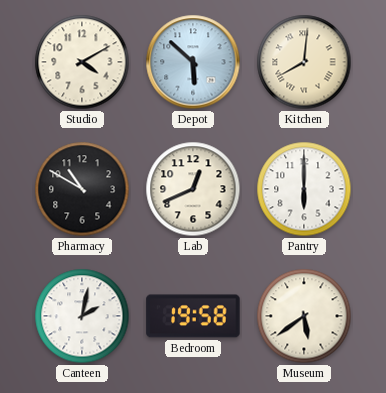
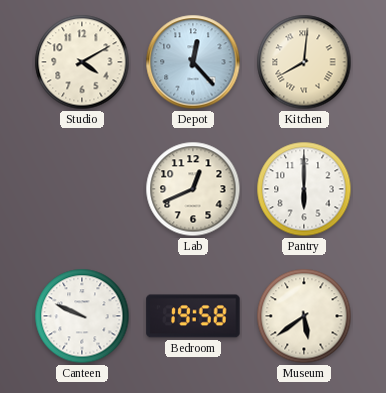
Depot: 5:52 -> 12:23
Pharmacy: 10:50 -> none
Canteen: 2:02 -> 9:49
